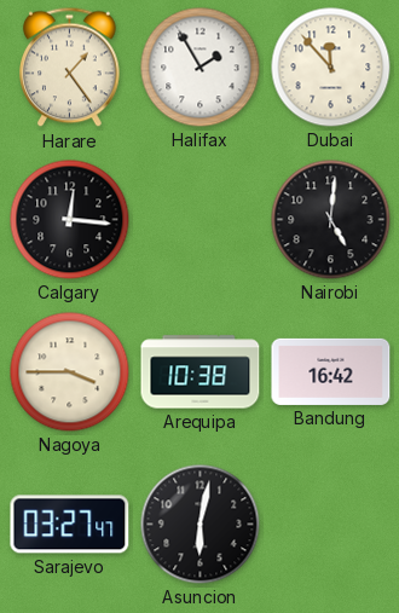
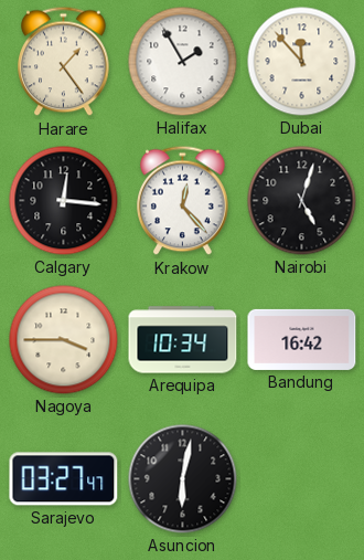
Krakow: none -> 12:23
Nairobi: 5:01 -> 5:03
Arequipa: 10:38 -> 10:34
